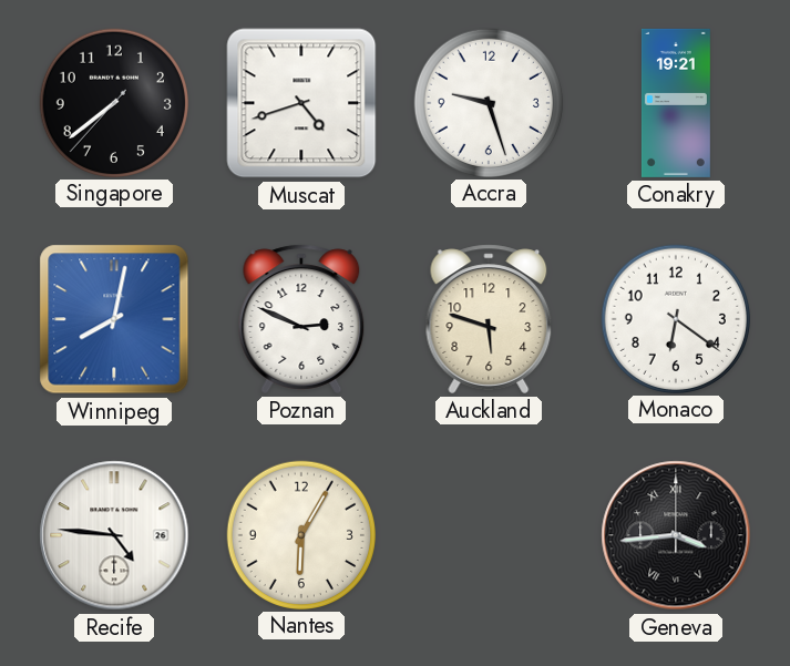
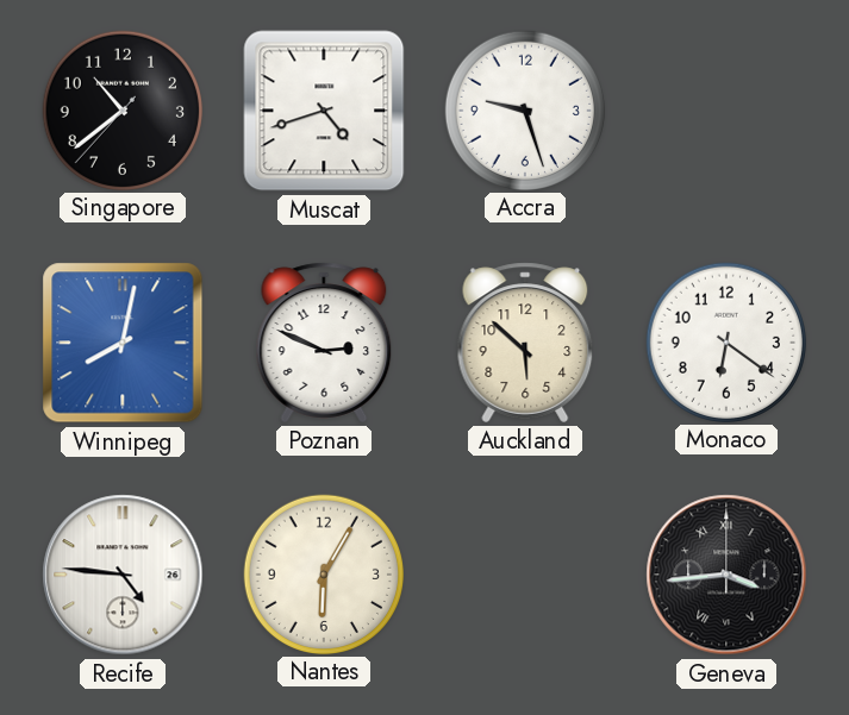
Singapore: 7:38 -> 10:38
Conakry: 19:21 -> none
Auckland: 5:48 -> 5:52
